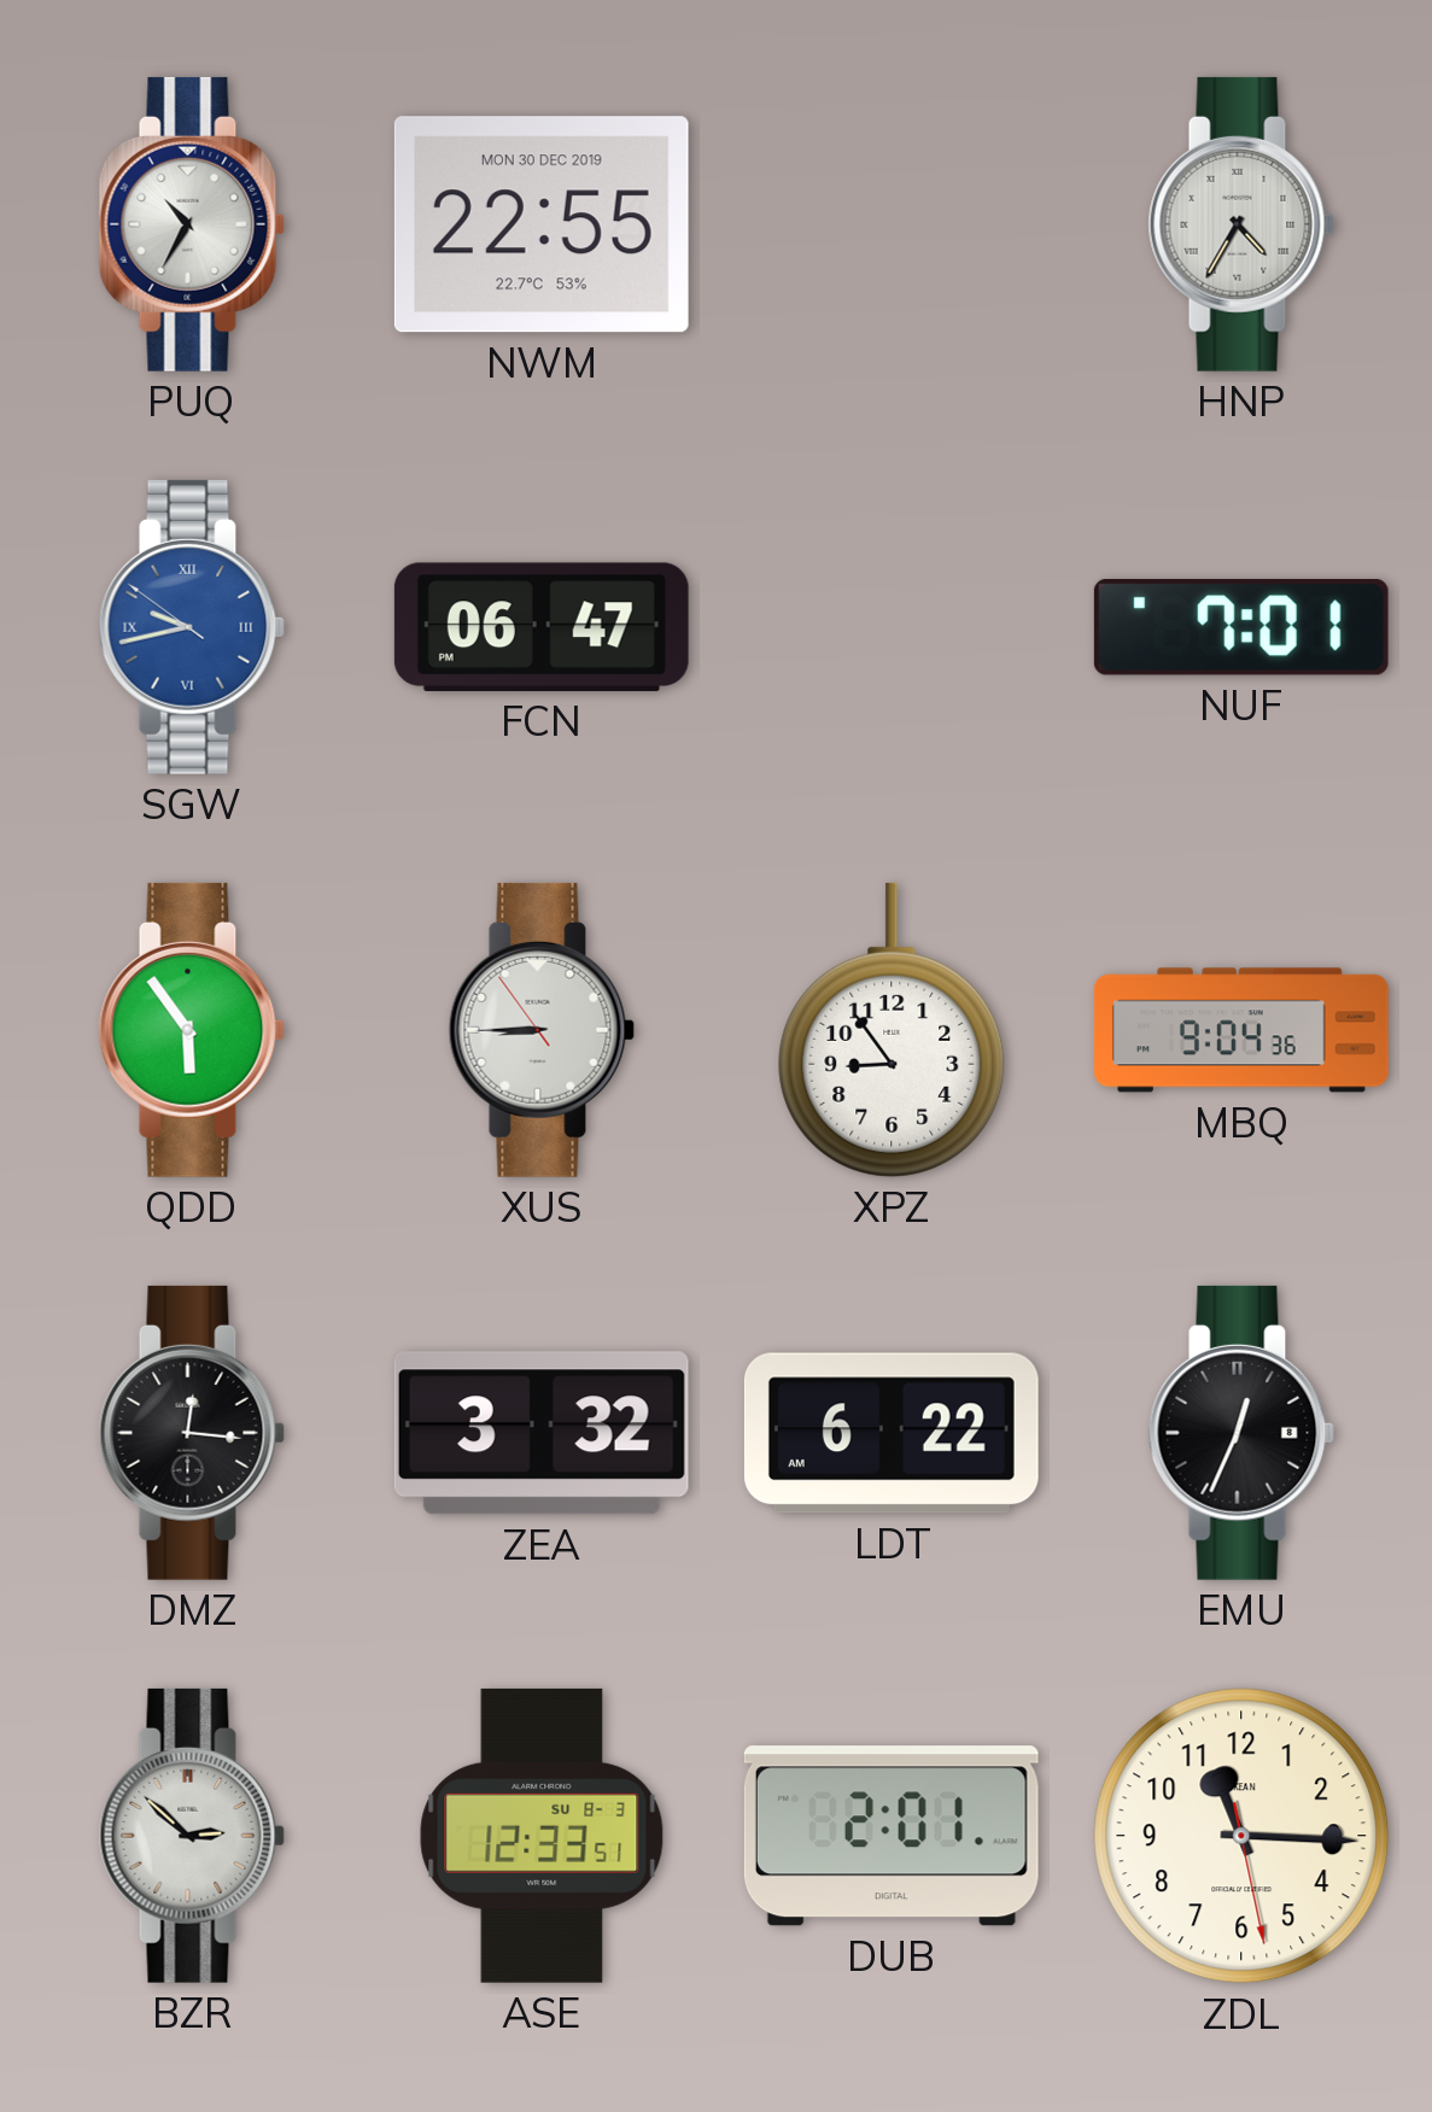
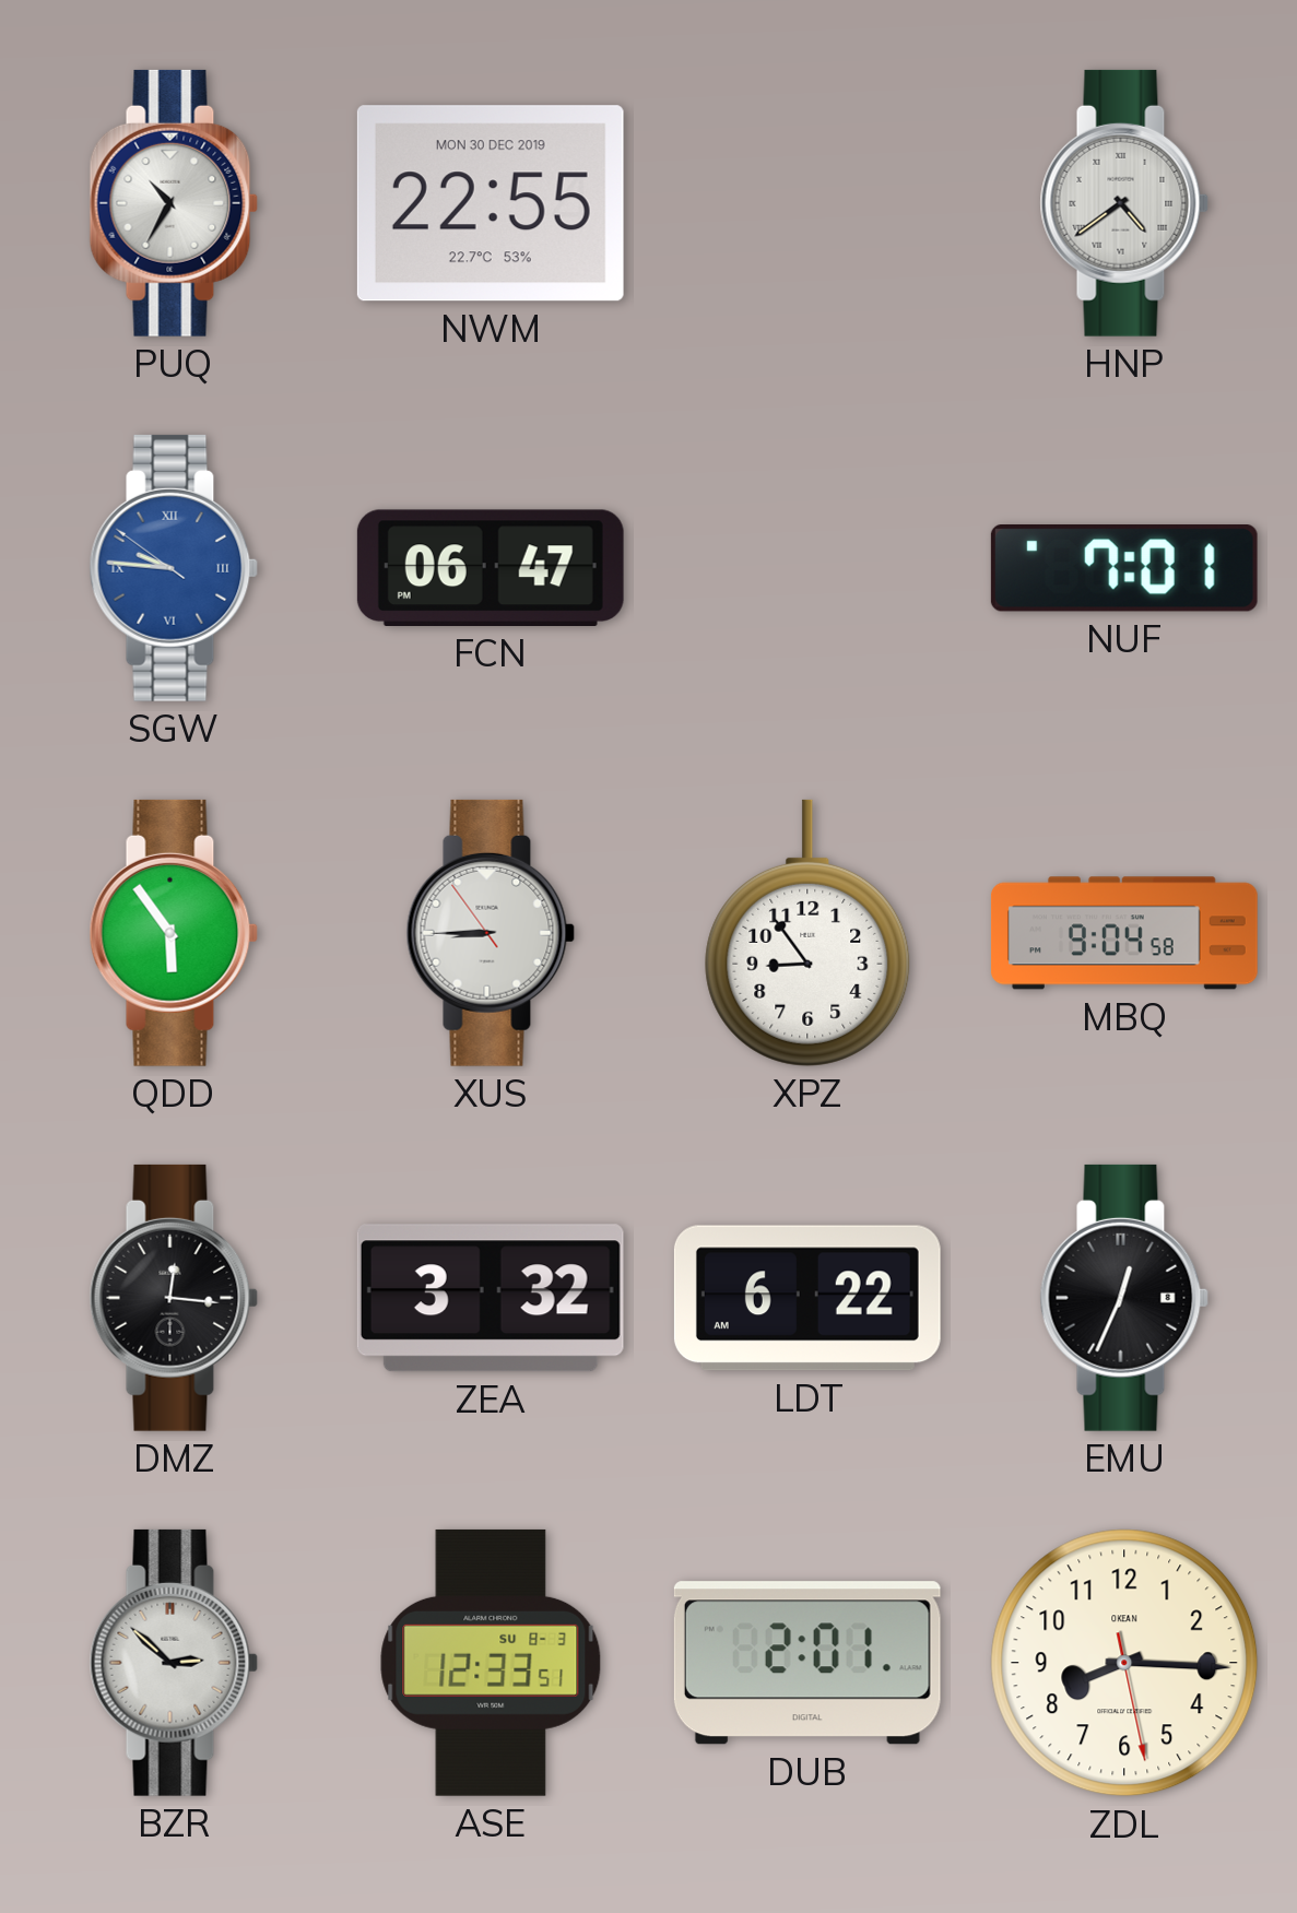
HNP: 4:35 -> 4:39
SGW: 9:42 -> 9:45
MBQ: 9:04:36 -> 9:04:58
ZDL: 11:15 -> 8:15
